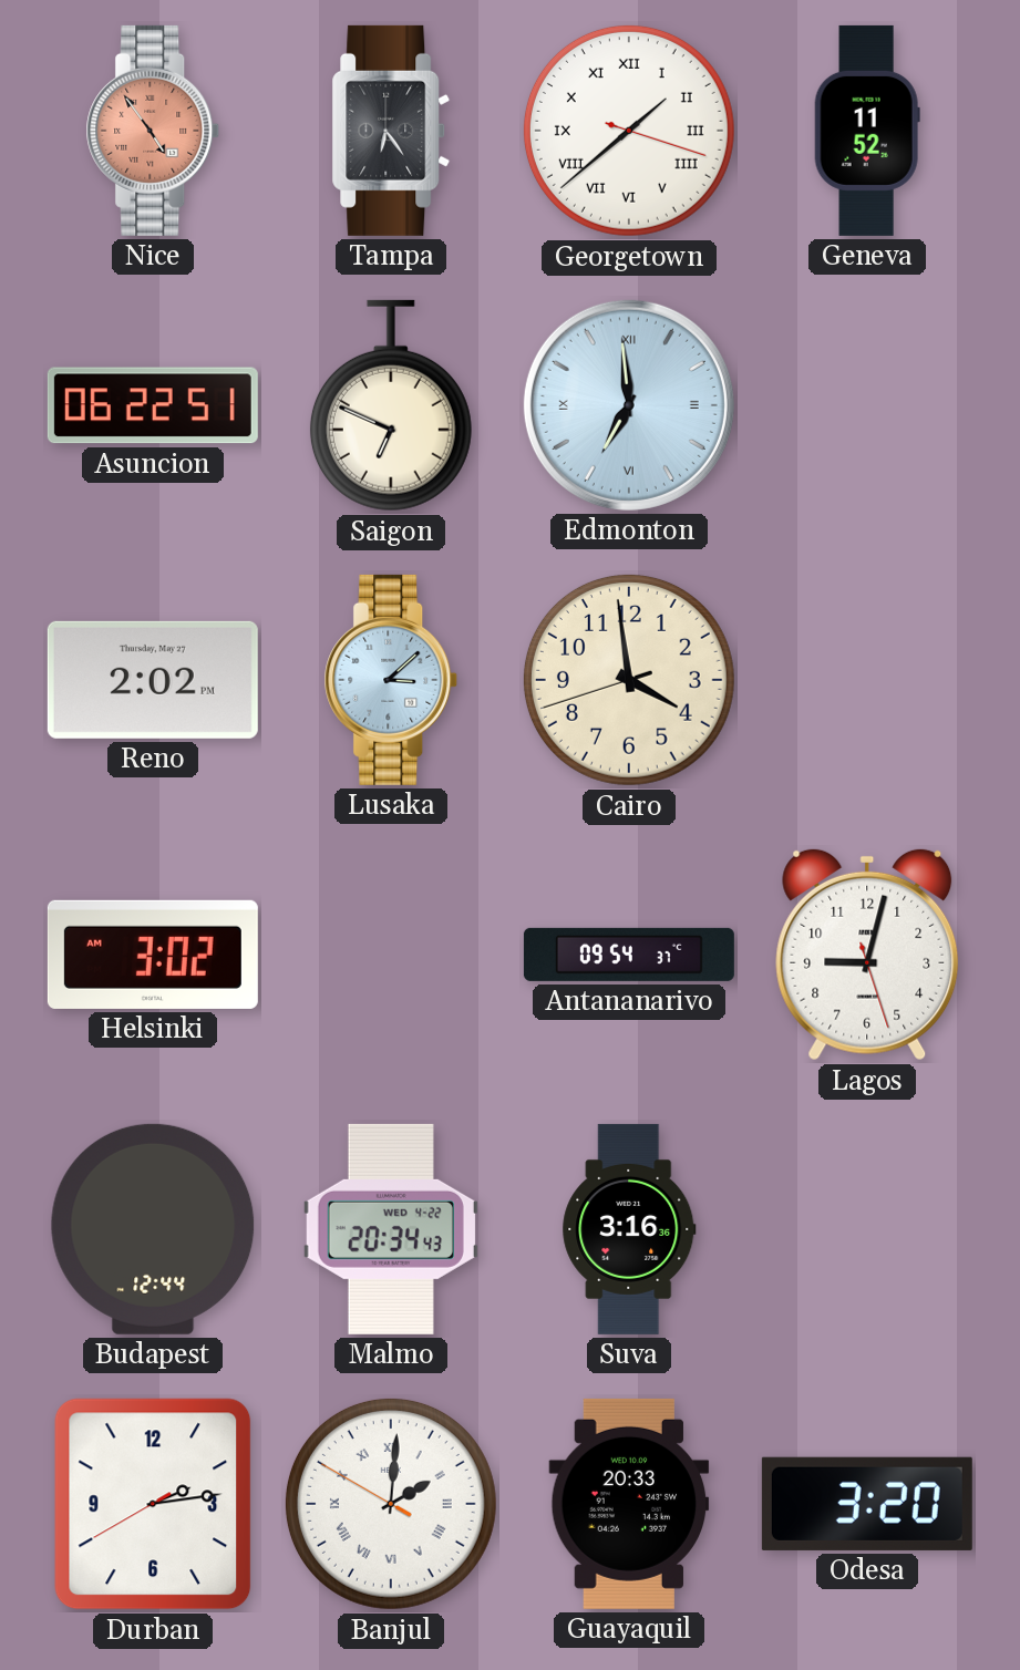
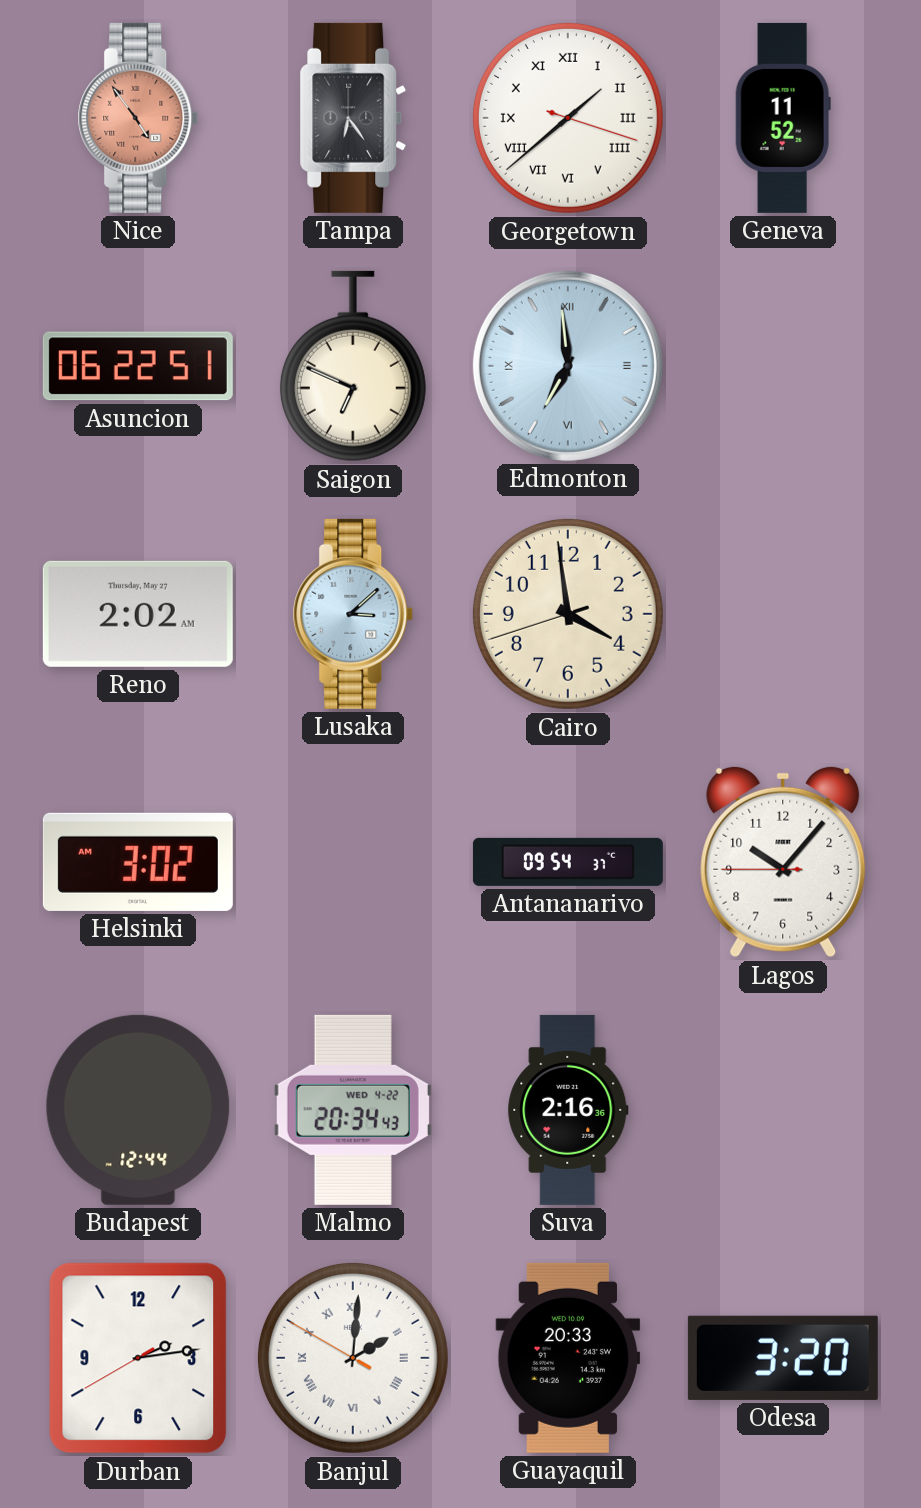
Reno: 2:02 PM -> 2:02 AM
Lagos: 9:02 -> 10:06
Suva: 3:16 -> 2:16
